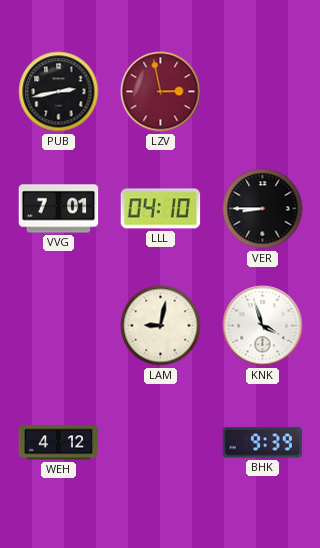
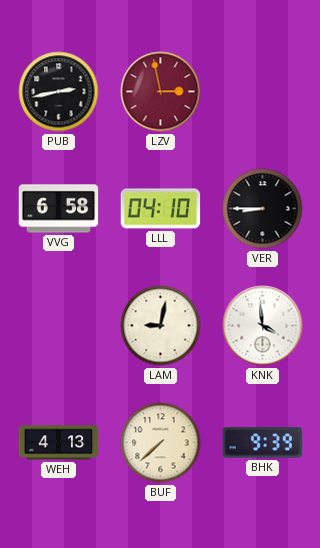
VVG: 7:01 -> 6:58
KNK: 3:57 -> 3:59
WEH: 4:12 -> 4:13
BUF: none -> 7:38
